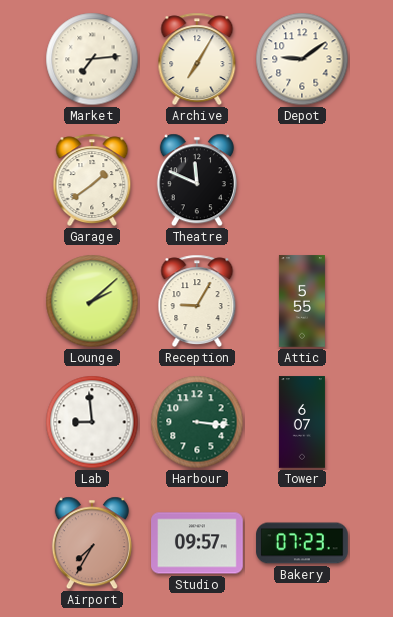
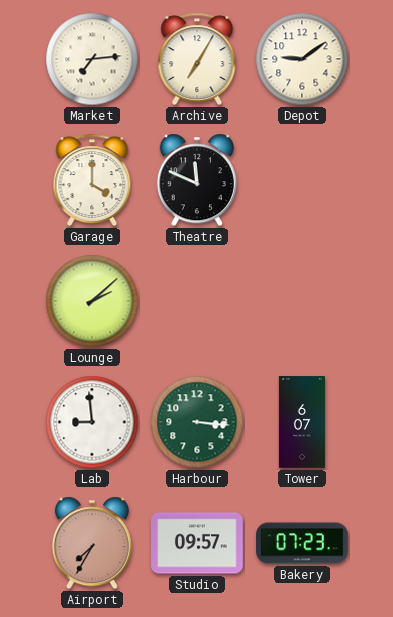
Garage: 1:39 -> 4:00
Reception: 9:05 -> none
Attic: 5:55 -> none
